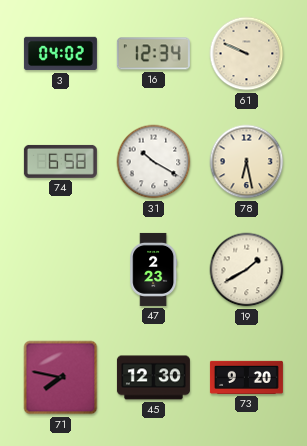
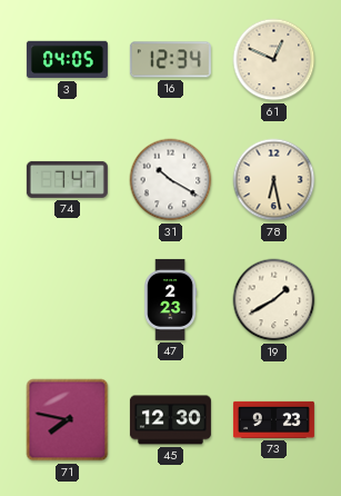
3: 04:02 -> 04:05
61: 9:49 -> 12:49
74: 6:58 -> 7:47
73: 9:20 -> 9:23
